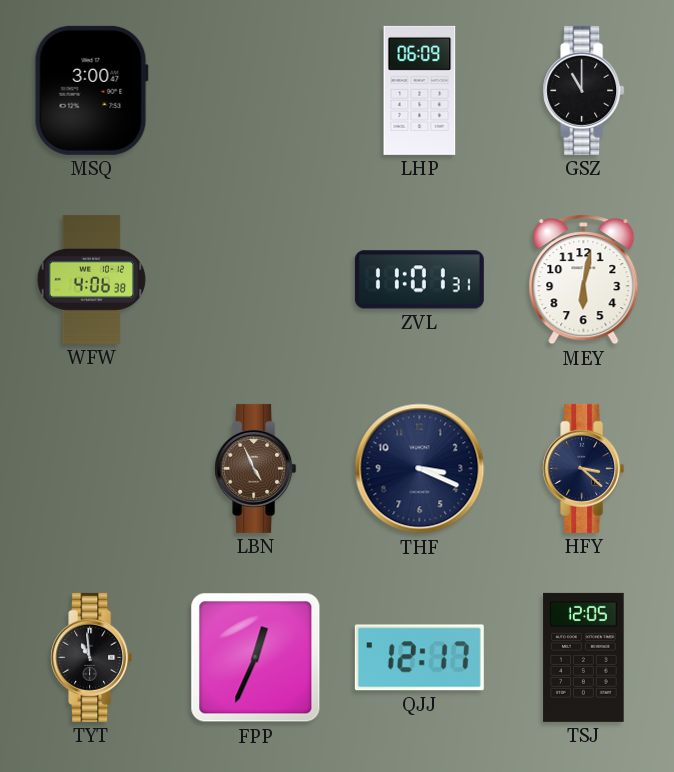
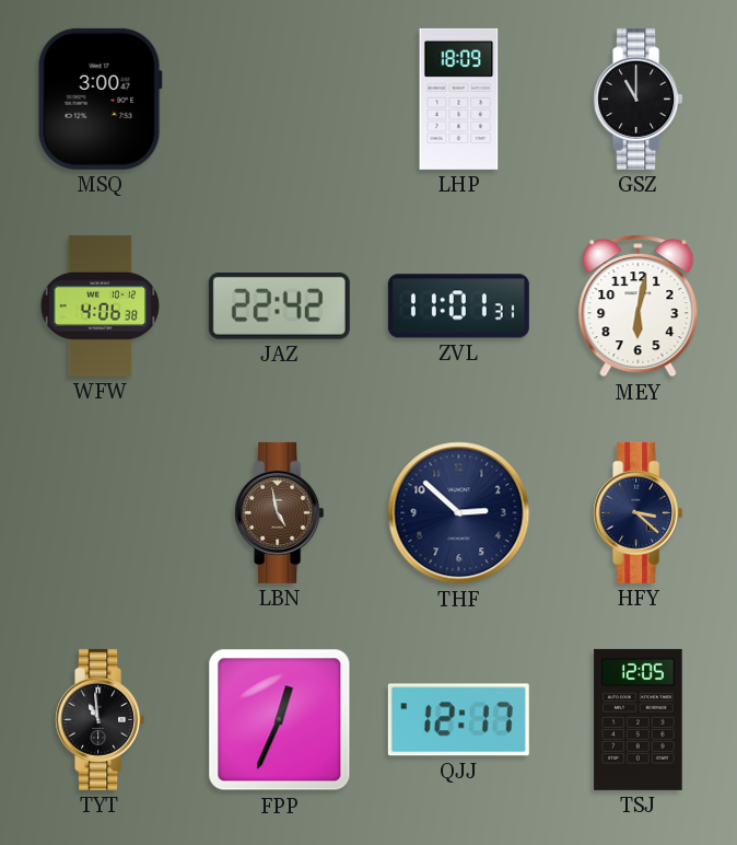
LHP: 06:09 -> 18:09
JAZ: none -> 22:42
LBN: 4:56 -> 4:58
THF: 3:19 -> 2:52
